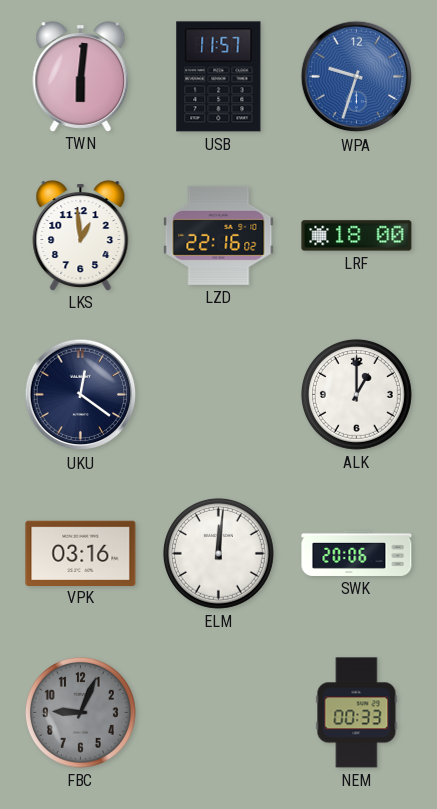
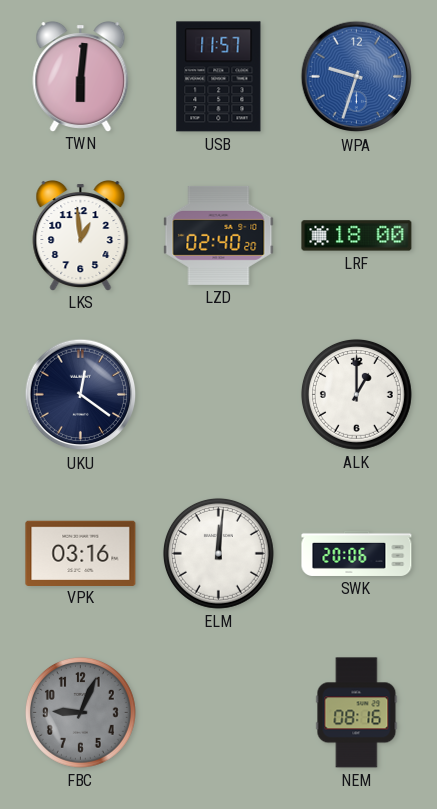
LZD: 22:16 -> 02:40
NEM: 00:33 -> 08:16
